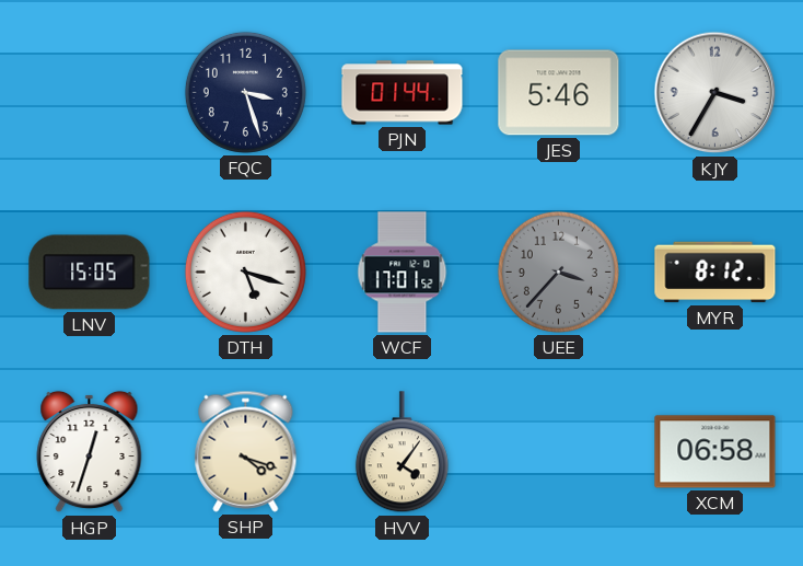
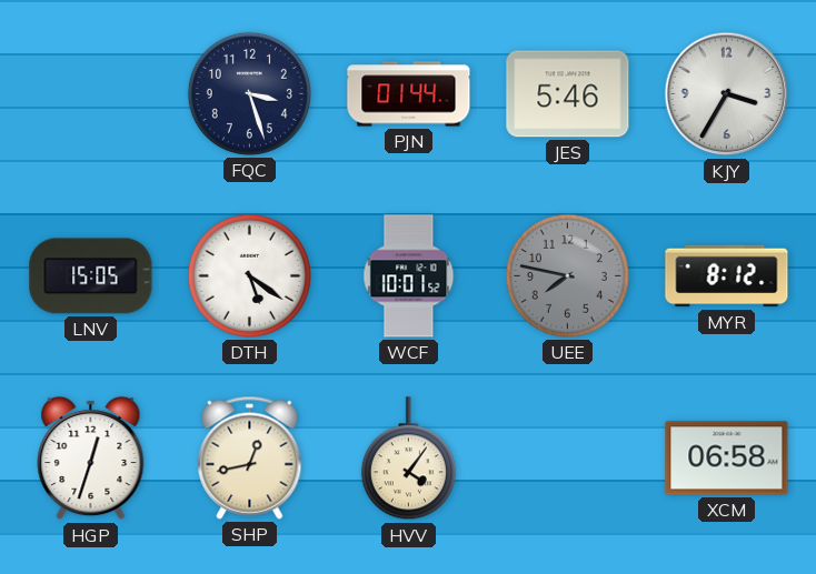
DTH: 5:18 -> 5:21
WCF: 17:01 -> 10:01
UEE: 3:37 -> 7:47
SHP: 4:18 -> 12:43
